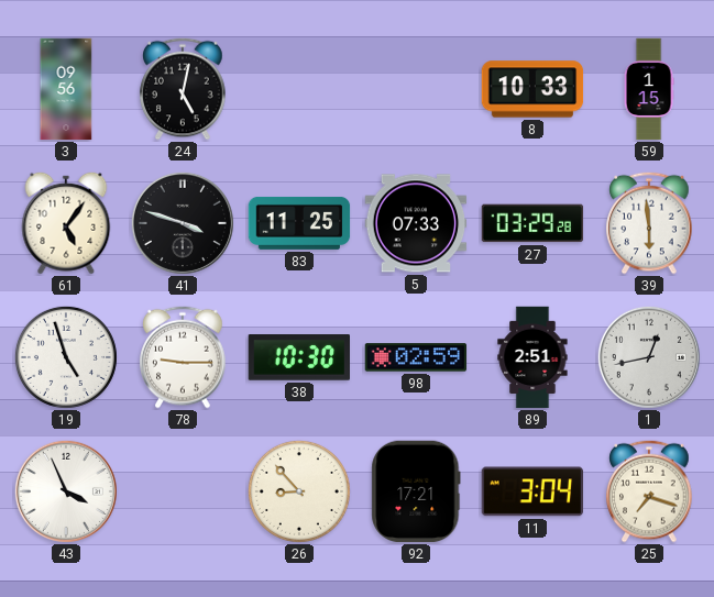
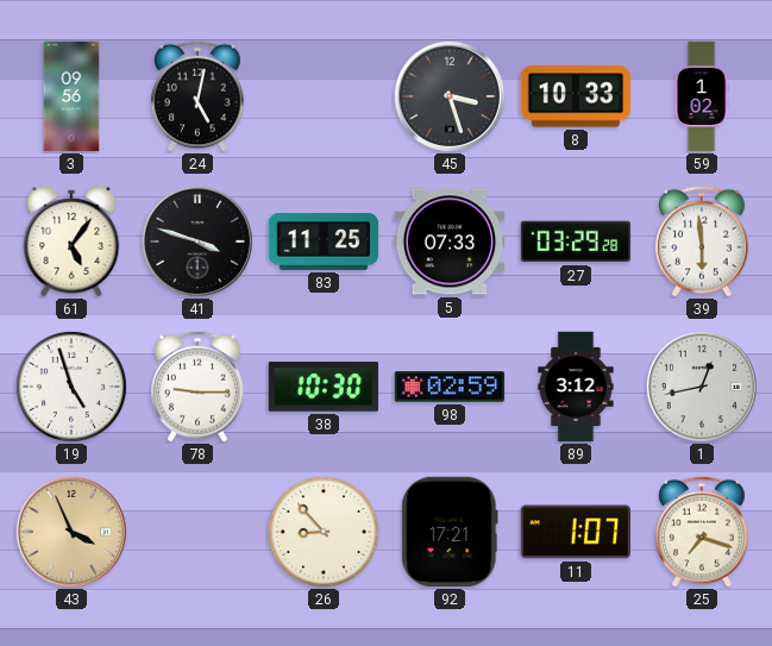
45: none -> 3:27
59: 1:15 -> 1:02
89: 2:51 -> 3:12
43 dial: white -> champagne
11: 3:04 -> 1:07
